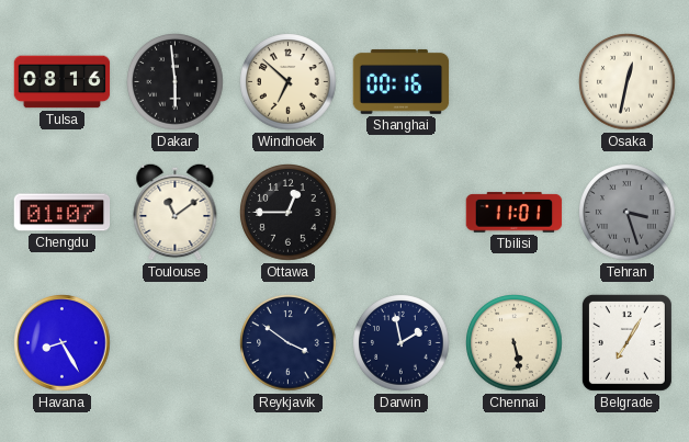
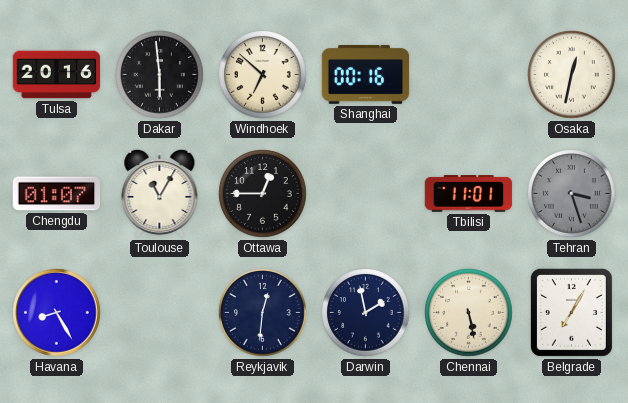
Tulsa: 08:16 -> 20:16
Toulouse: 11:09 -> 11:05
Reykjavik: 3:51 -> 12:31
